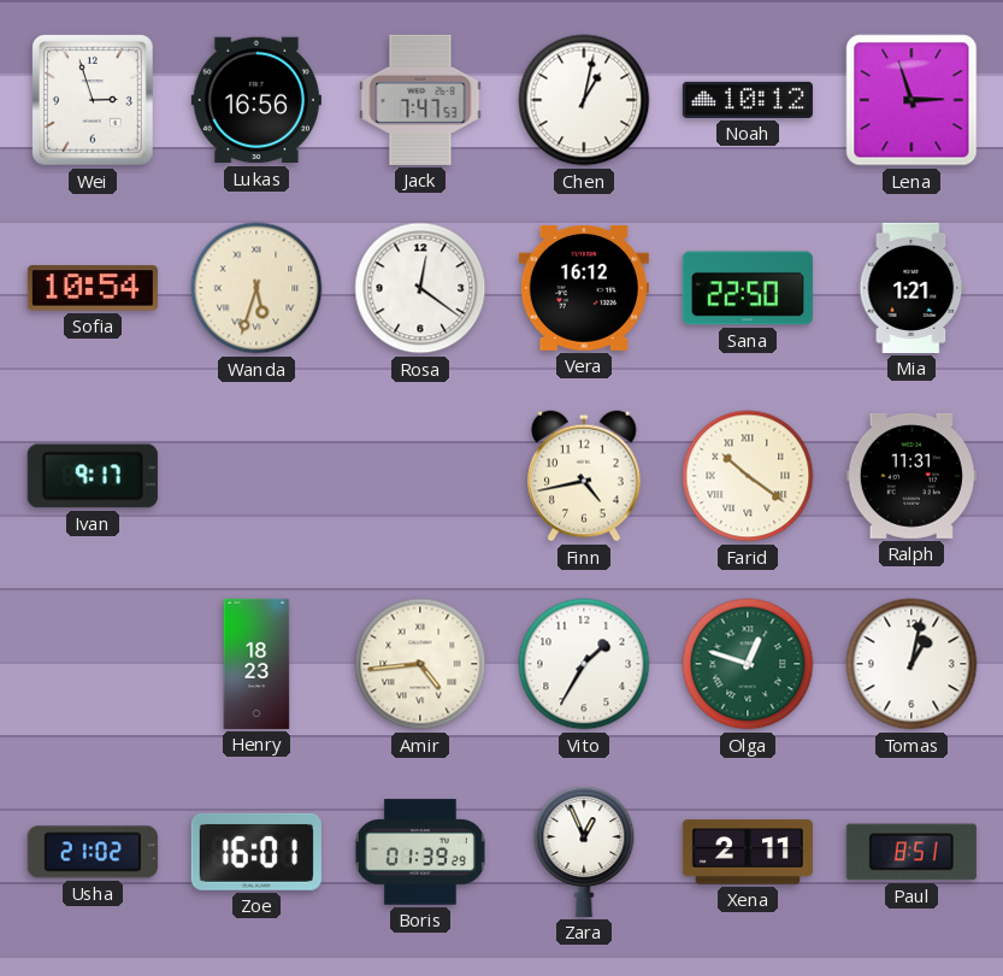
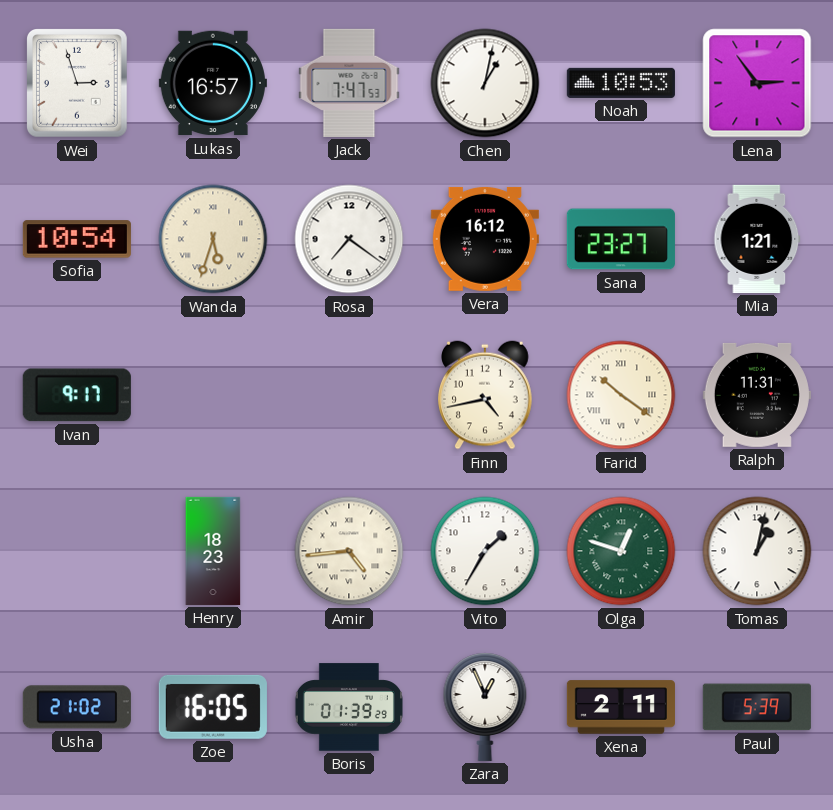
Lukas: 16:56 -> 16:57
Noah: 10:12 -> 10:53
Lena: 2:57 -> 2:54
Rosa: 12:21 -> 7:21
Sana: 22:50 -> 23:27
Zoe: 16:01 -> 16:05
Paul: 8:51 -> 5:39
